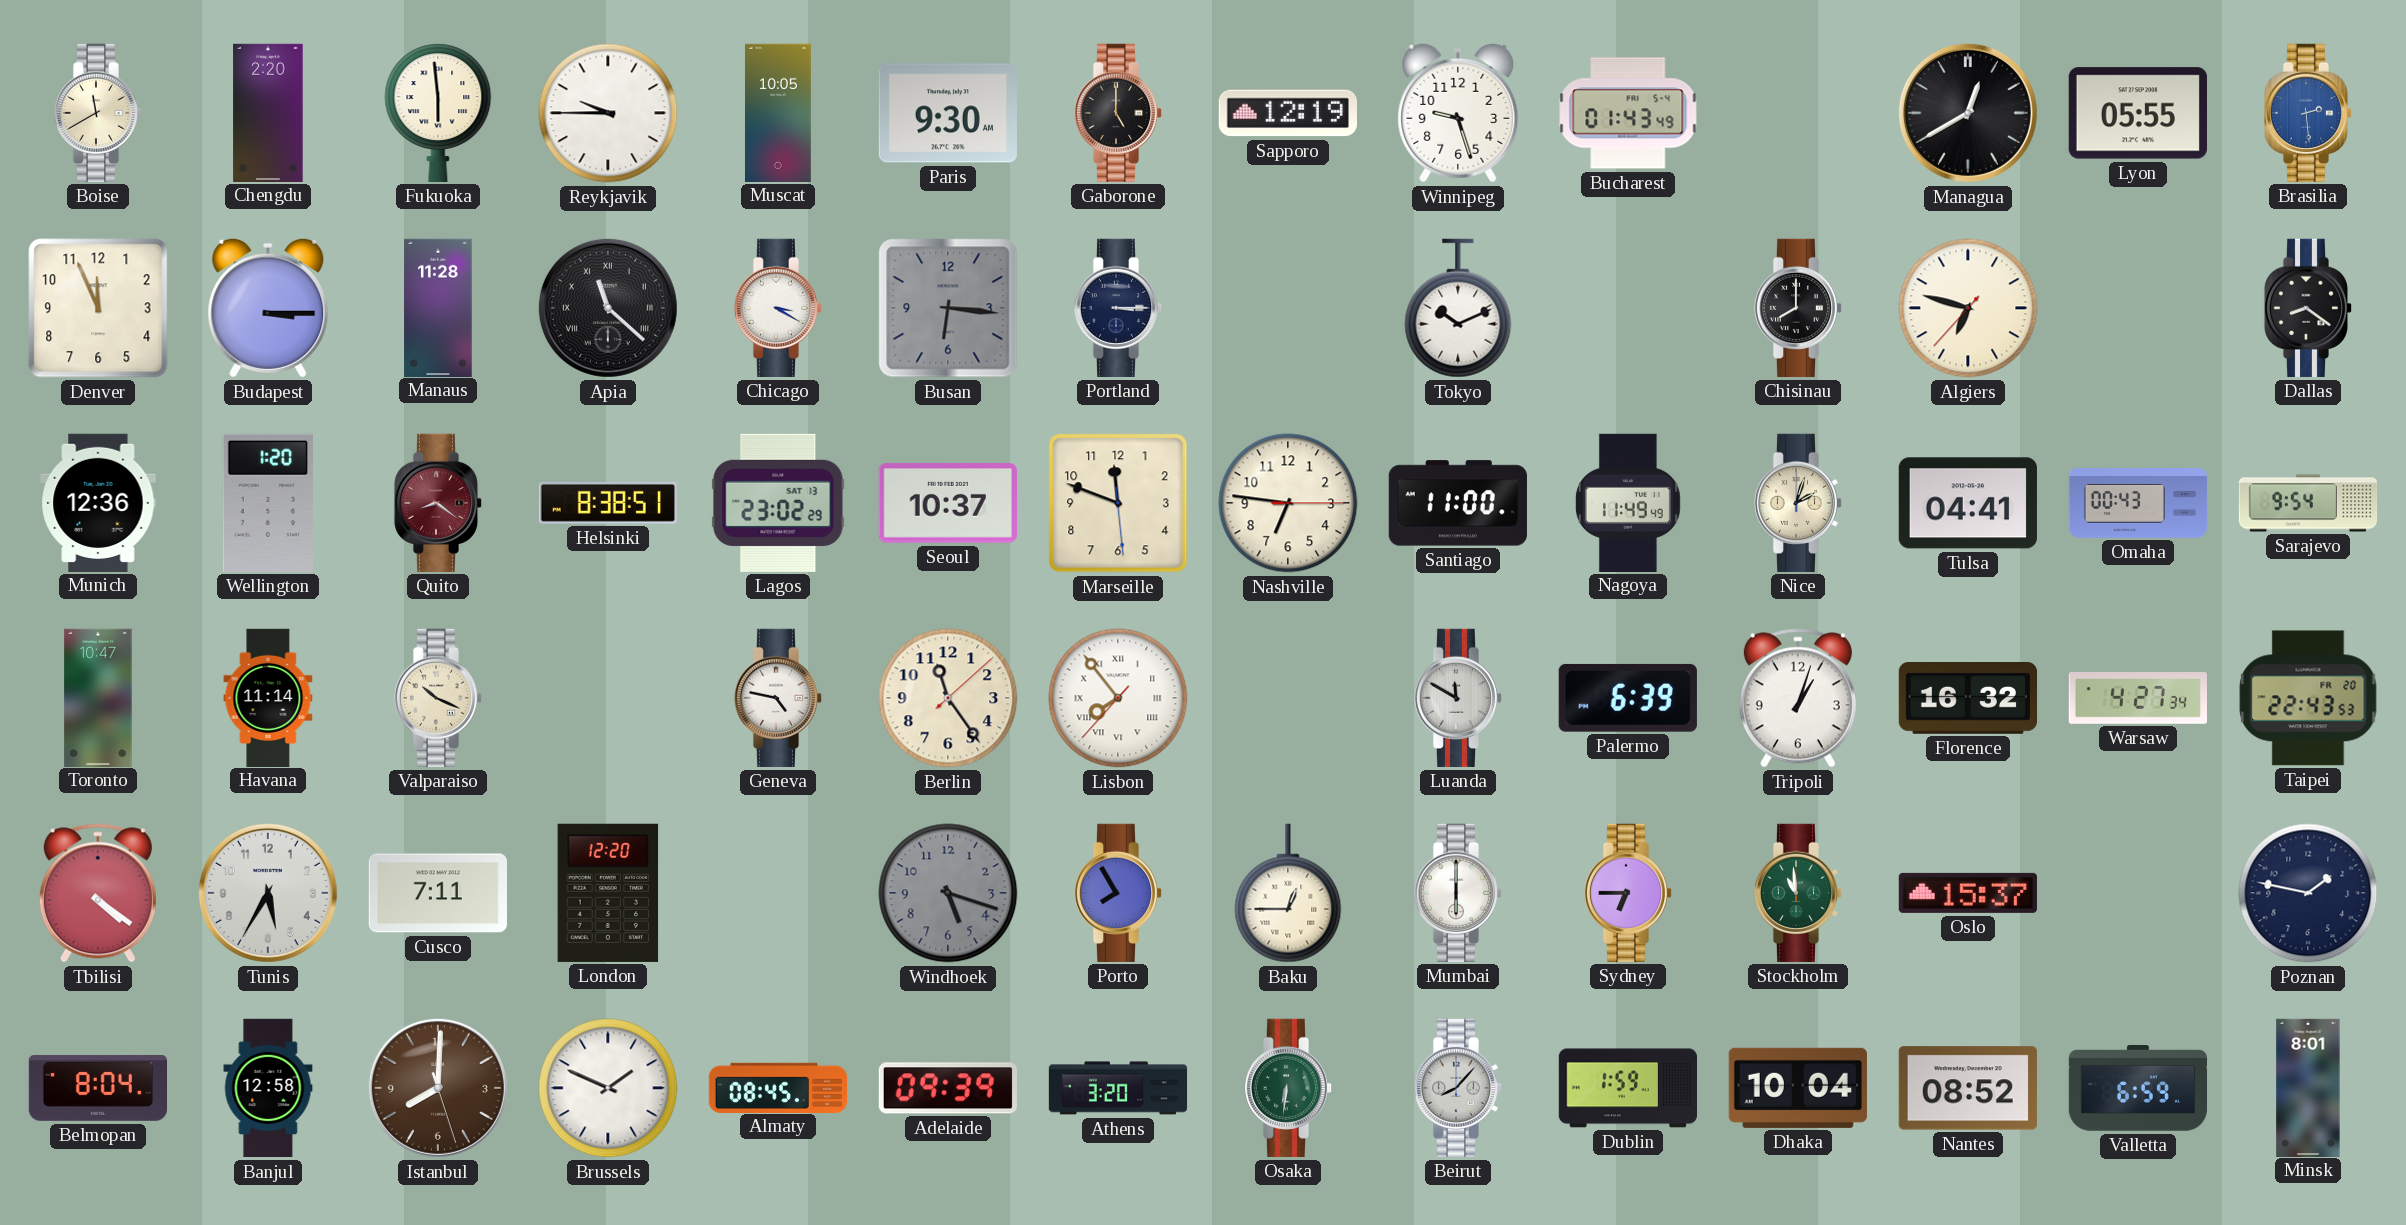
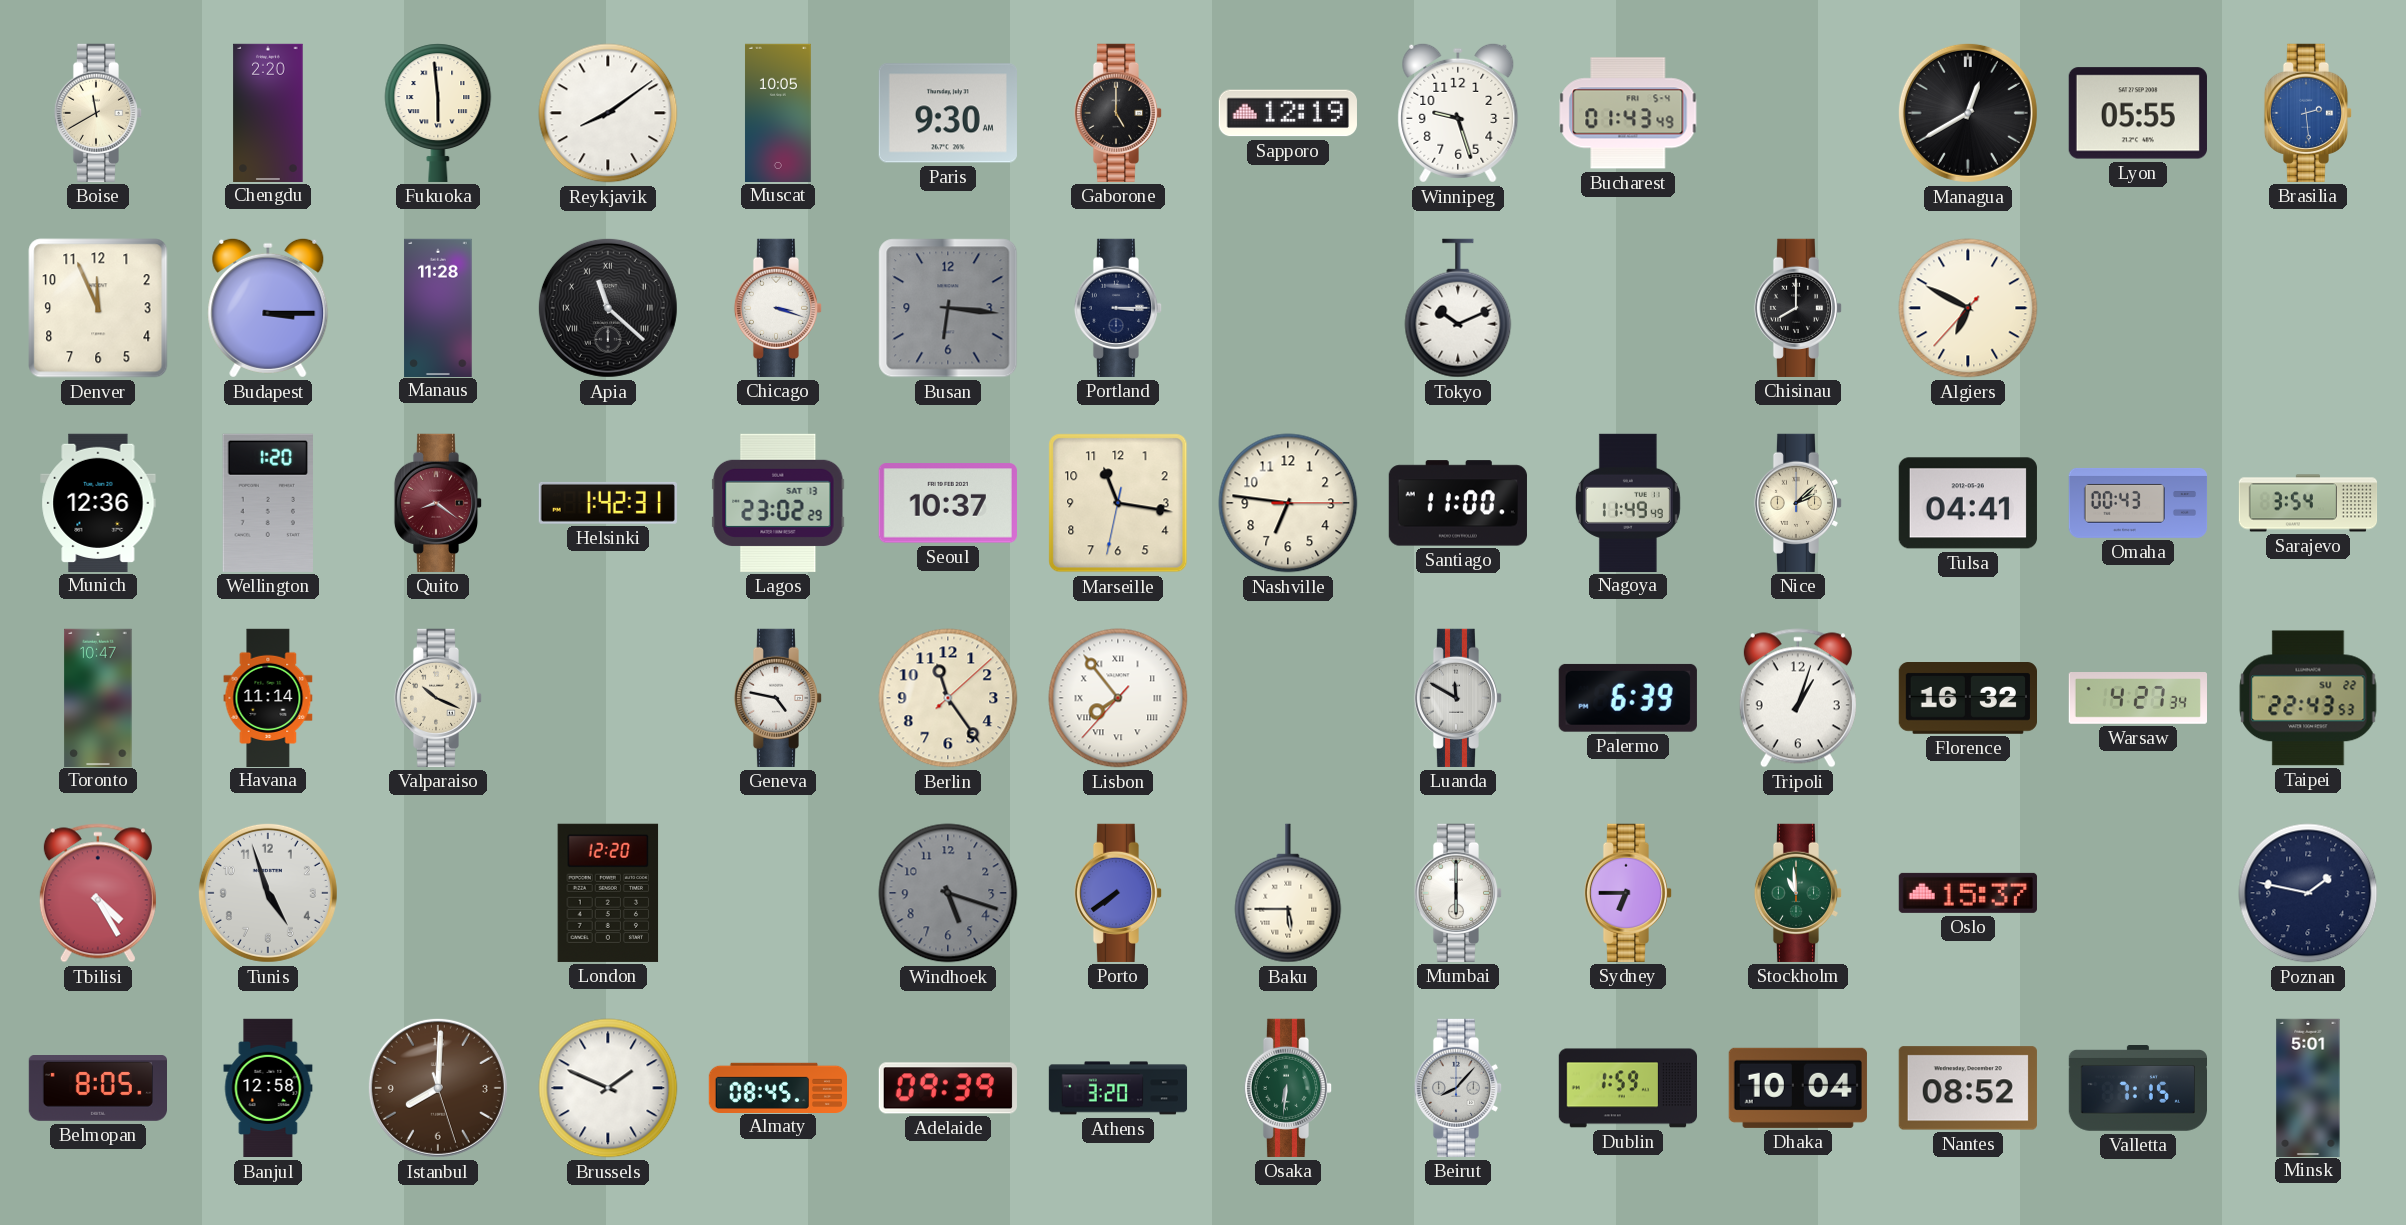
Reykjavik: 9:45 -> 8:09
Chicago: 3:20 -> 3:18
Algiers: 6:47 -> 6:49
Dallas: 8:21 -> none
Helsinki: 8:38 -> 1:42
Marseille: 11:48 -> 11:16
Nice: 2:03 -> 2:08
Sarajevo: 9:54 -> 3:54
Taipei date: FR 20 -> SU 22
Tbilisi: 4:21 -> 4:25
Tunis: 5:35 -> 4:57
Cusco: 7:11 -> none
Porto: 7:55 -> 7:39
Baku: 12:45 -> 5:45
Belmopan: 8:04 -> 8:05
Valletta: 6:59 -> 7:15
Minsk: 8:01 -> 5:01
